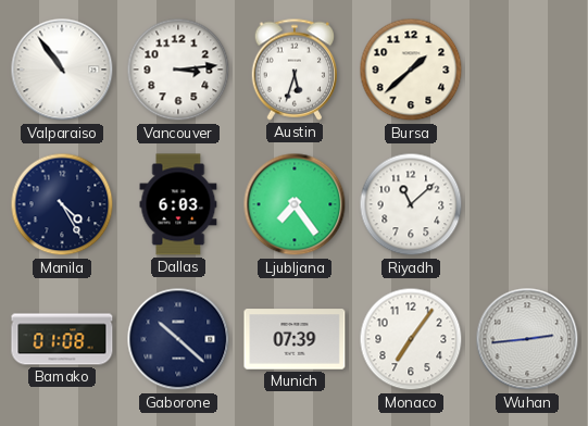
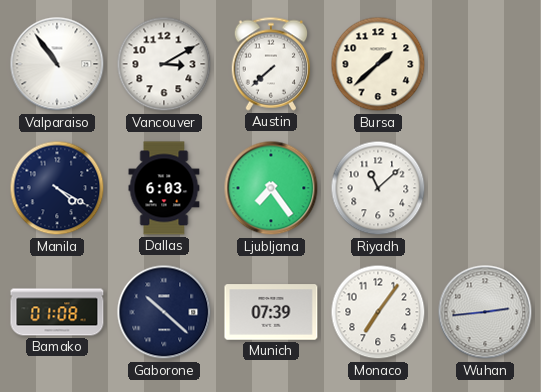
Vancouver: 3:14 -> 3:10
Austin: 5:33 -> 7:38
Manila: 4:25 -> 4:20
